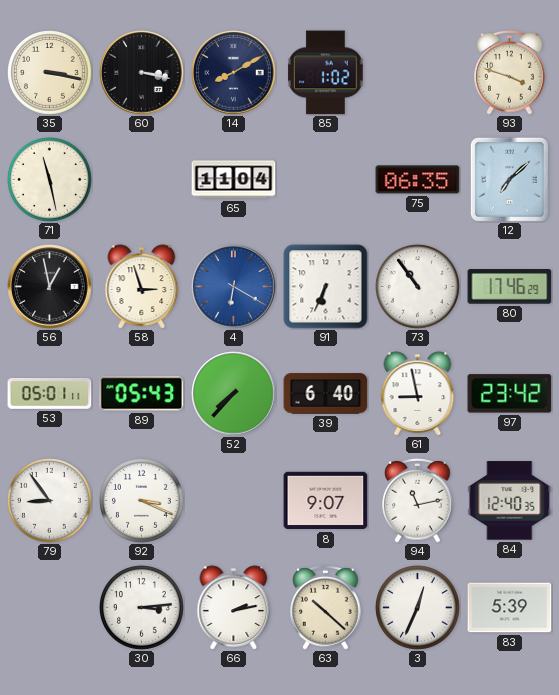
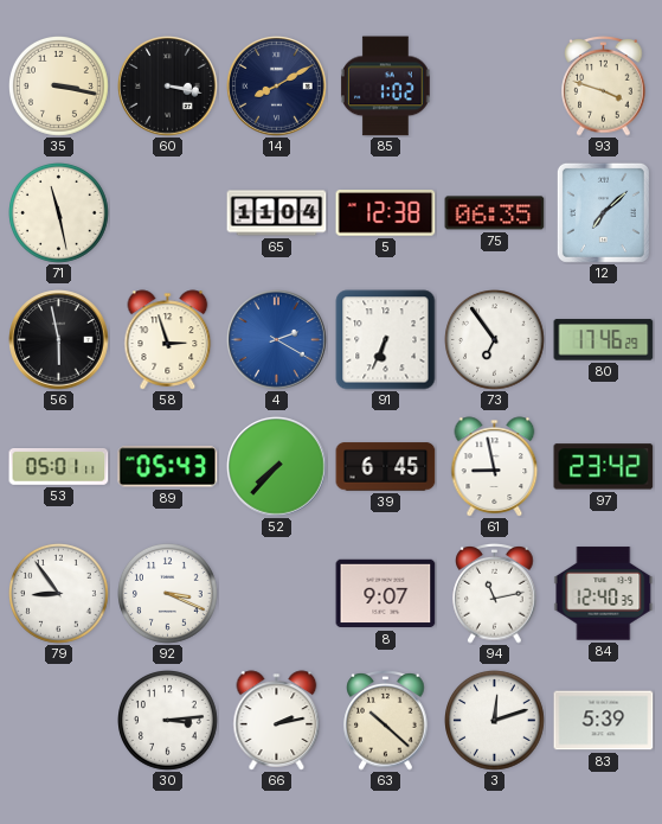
5: none -> 12:38
56: 12:58 -> 5:58
4: 6:20 -> 2:20
73: 10:54 -> 6:54
39: 6:40 -> 6:45
3: 12:34 -> 12:12
